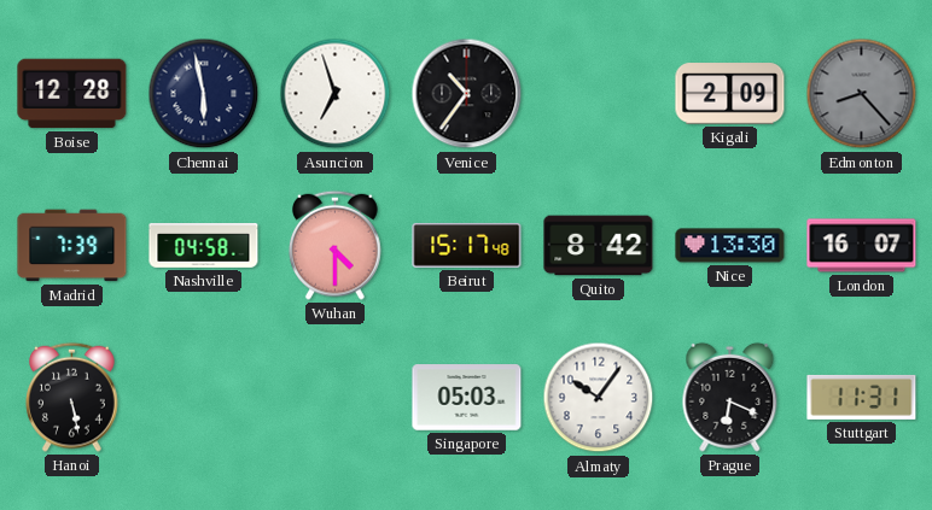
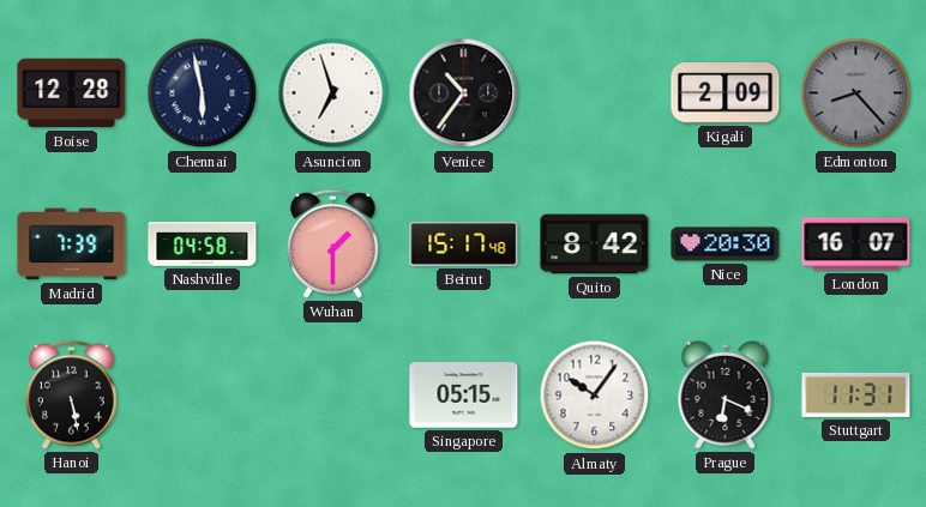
Wuhan: 4:30 -> 1:30
Nice: 13:30 -> 20:30
Singapore: 05:03 -> 05:15
